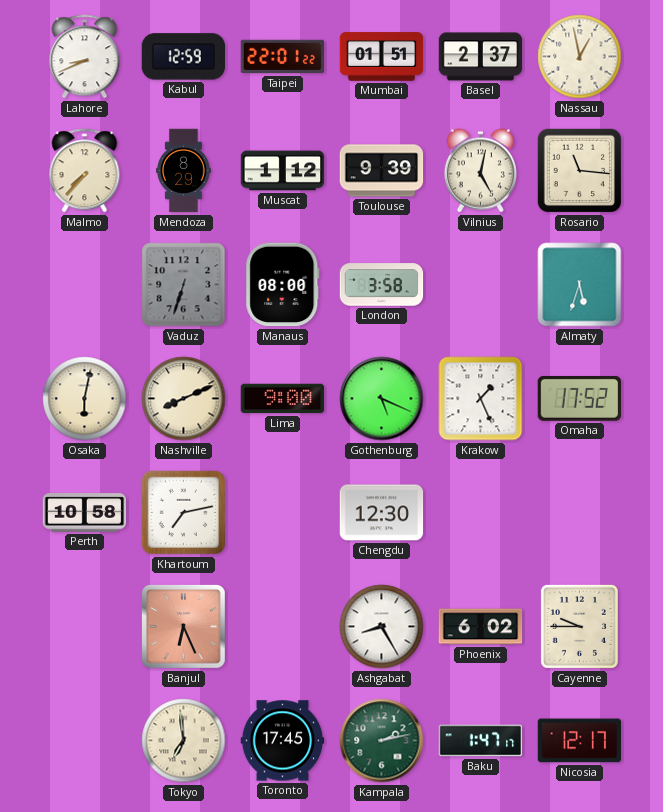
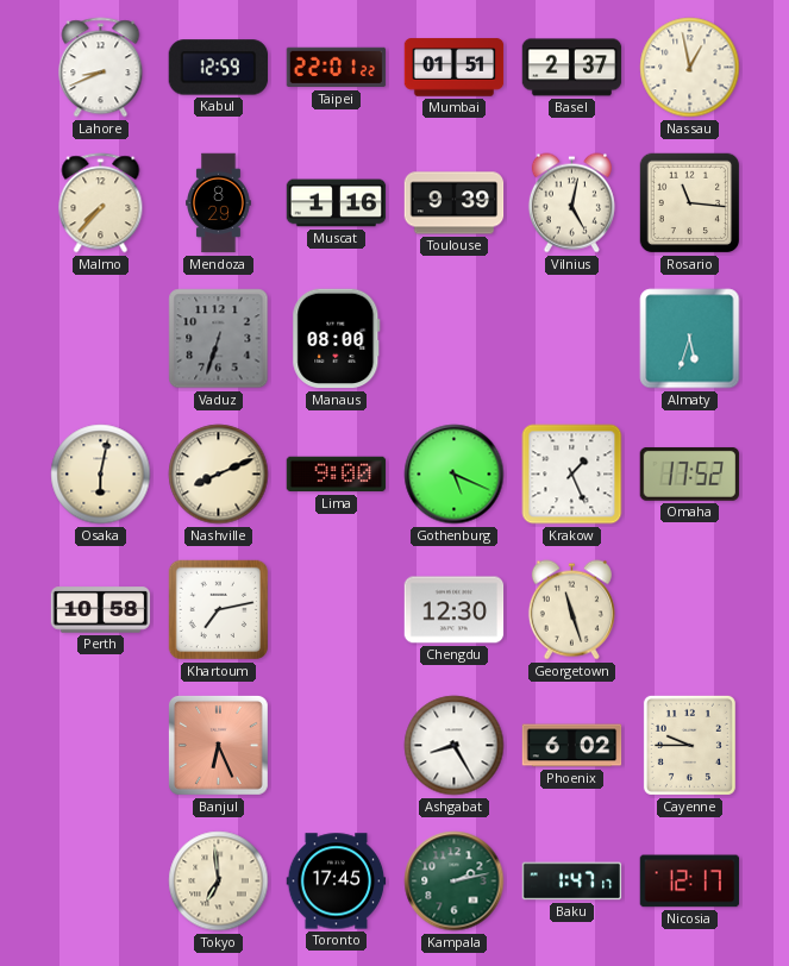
Muscat: 1:12 -> 1:16
London: 3:58 -> none
Georgetown: none -> 11:27
